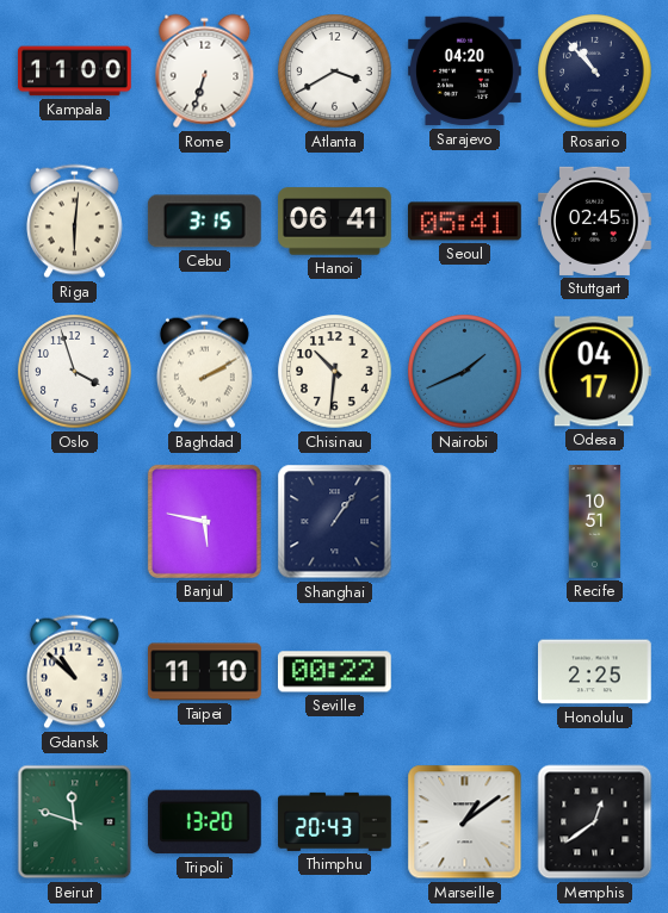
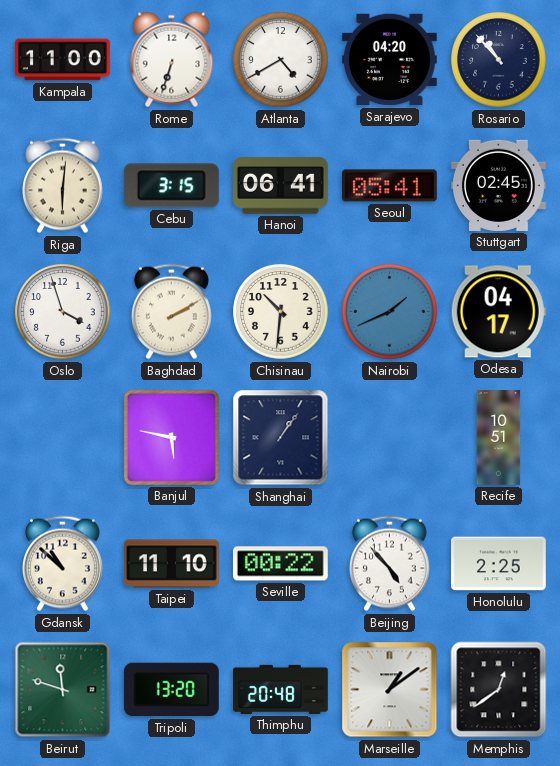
Atlanta: 3:40 -> 4:40
Beijing: none -> 4:53
Thimphu: 20:43 -> 20:48
